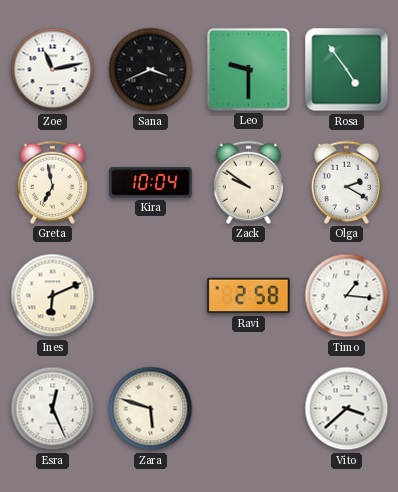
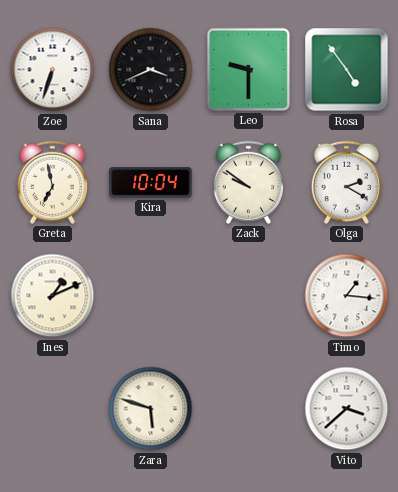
Zoe: 11:13 -> 6:33
Ines: 6:11 -> 1:11
Ravi: 2:58 -> none
Esra: 12:26 -> none
